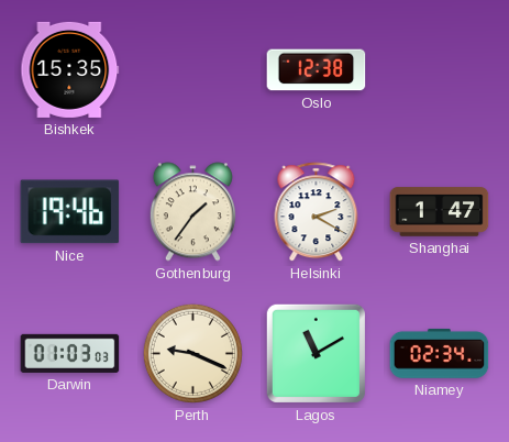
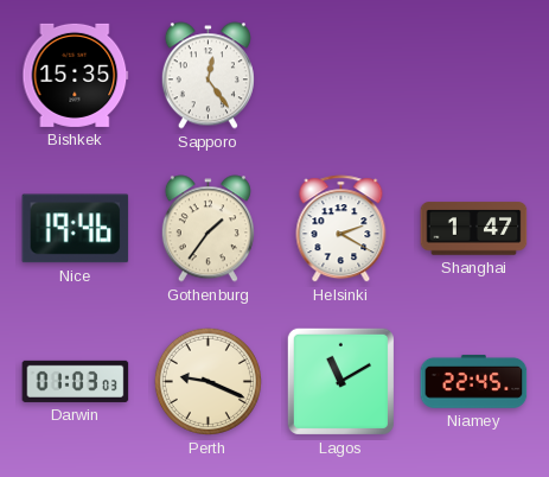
Sapporo: none -> 12:24
Oslo: 12:38 -> none
Niamey: 02:34 -> 22:45
